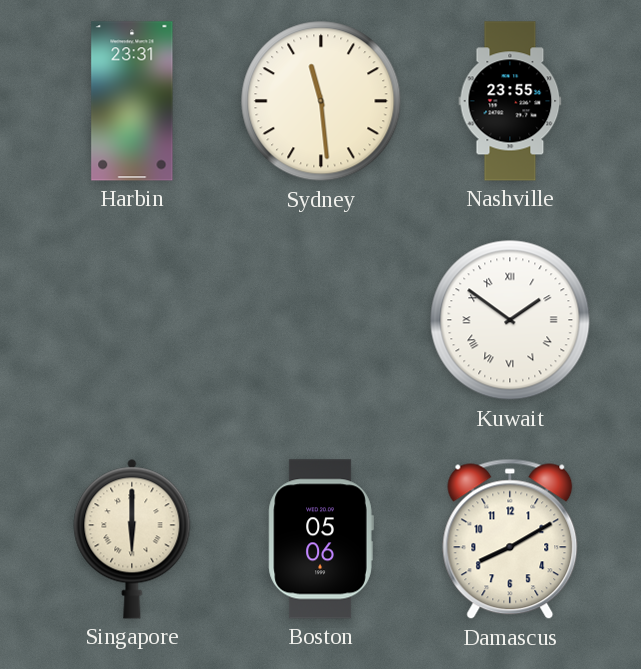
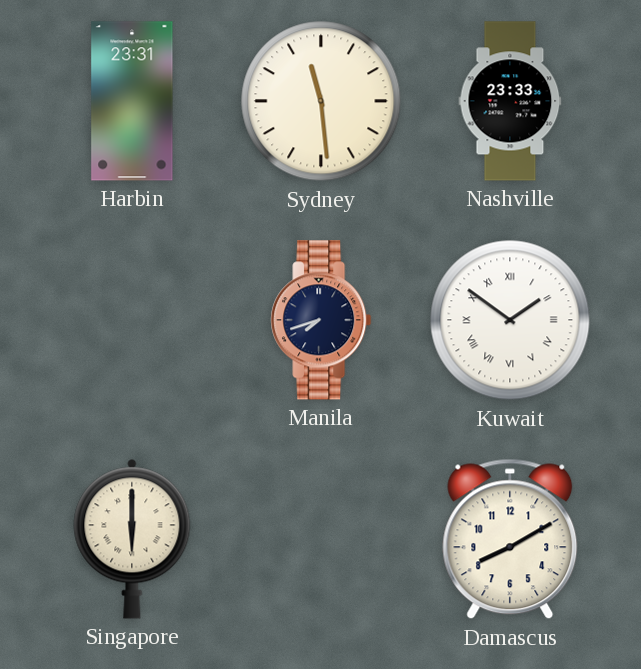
Nashville: 23:55 -> 23:33
Manila: none -> 7:42
Boston: 05:06 -> none
